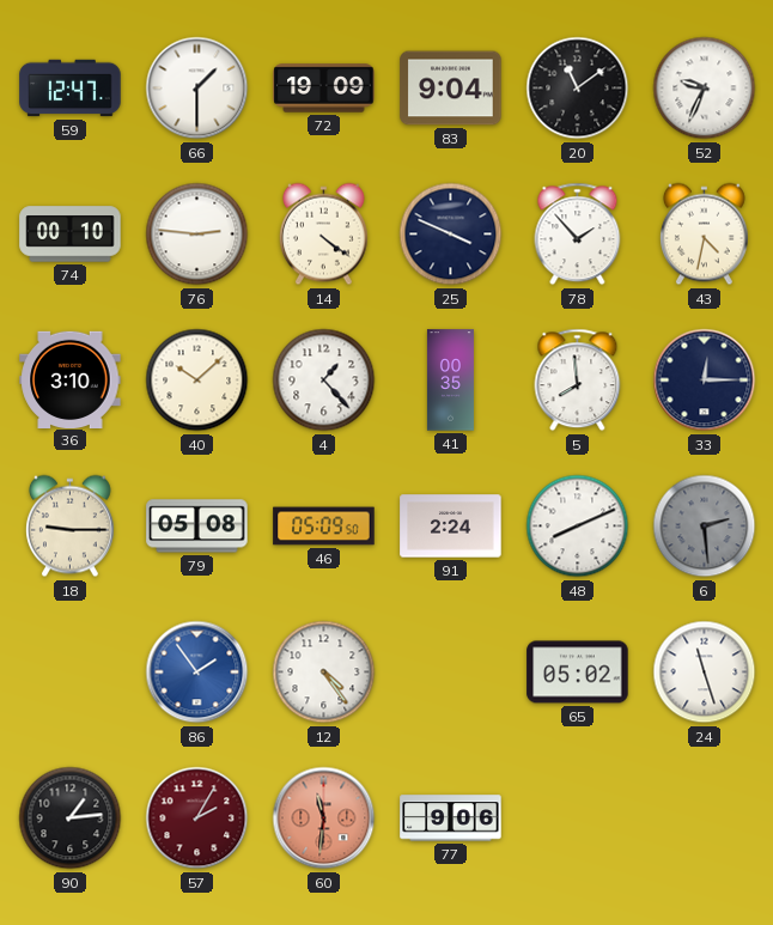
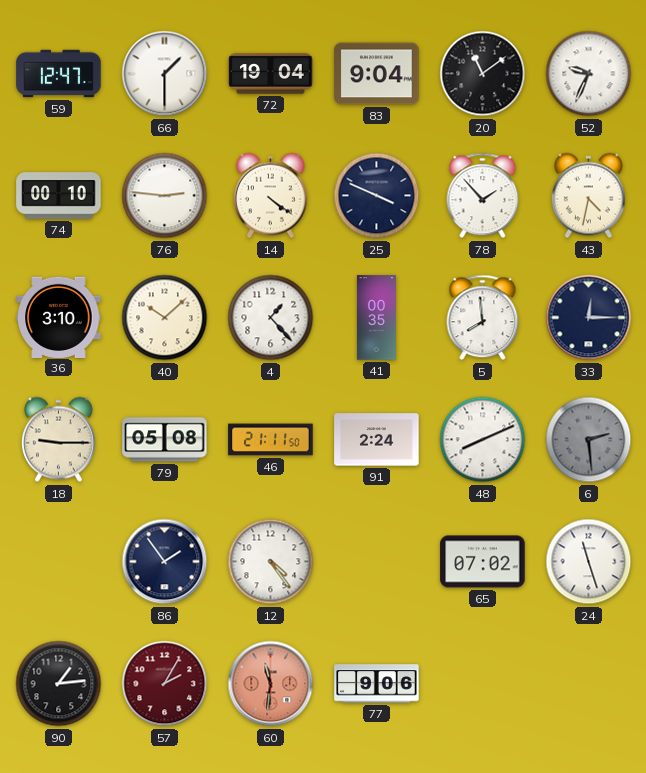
72: 19:09 -> 19:04
46: 05:09 -> 21:11
86 dial: blue -> navy
65: 05:02 -> 07:02
